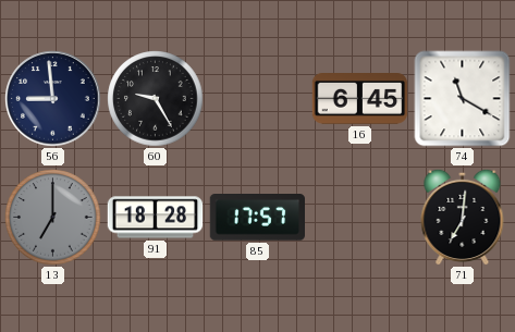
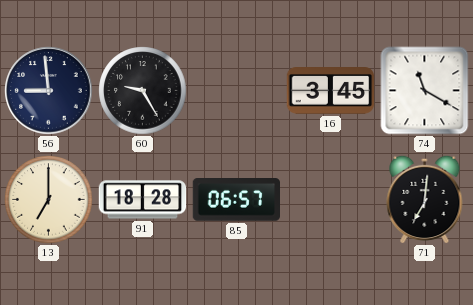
16: 6:45 -> 3:45
13 dial: grey -> cream
85: 17:57 -> 06:57
